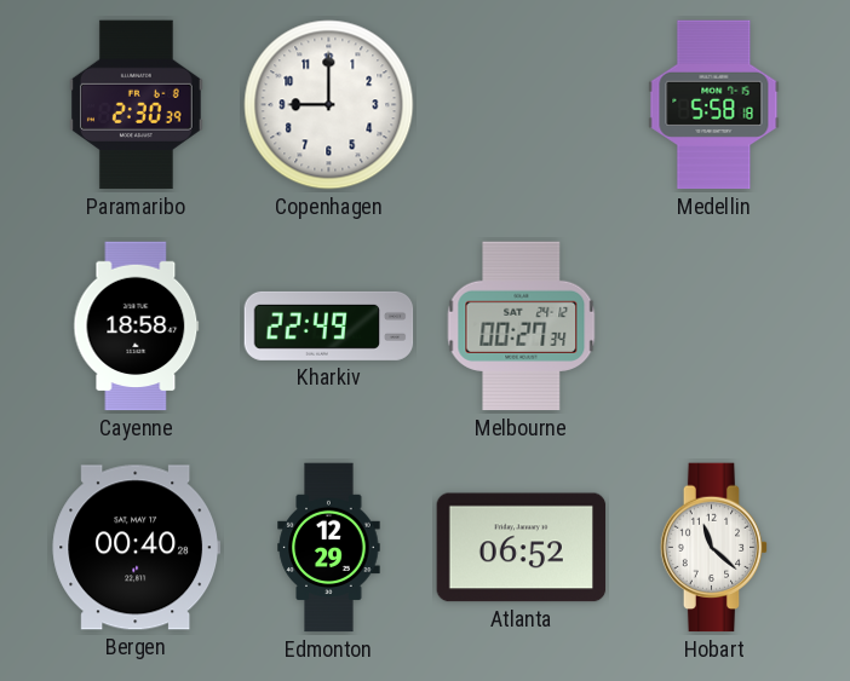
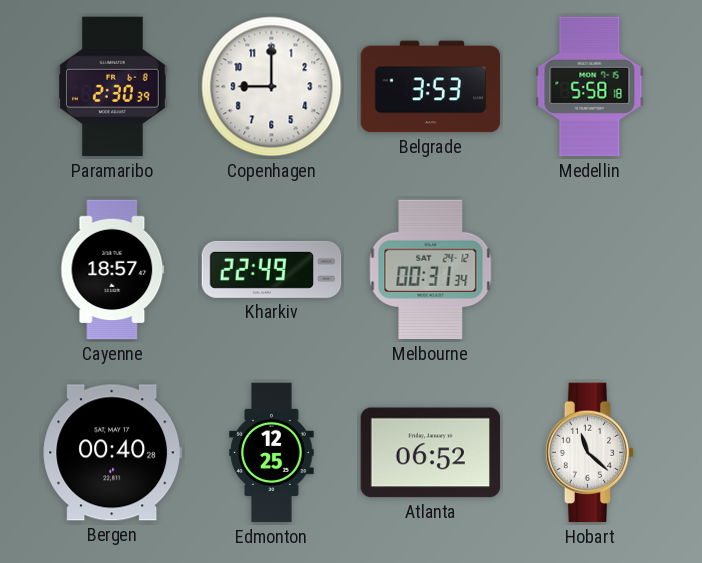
Belgrade: none -> 3:53
Cayenne: 18:58 -> 18:57
Melbourne: 00:27 -> 00:31
Edmonton: 12:29 -> 12:25
